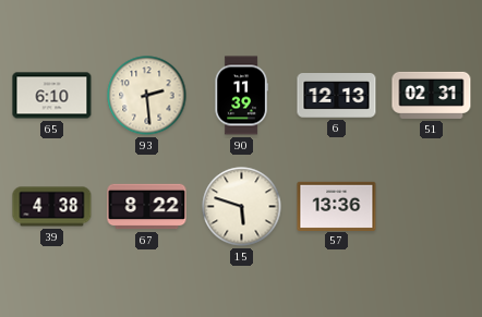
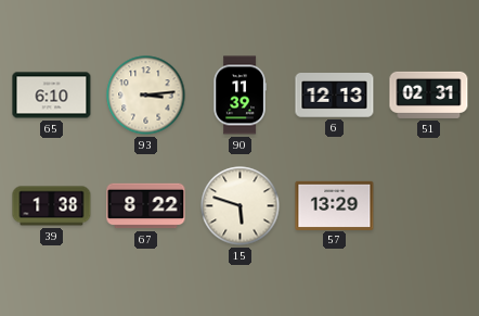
93: 2:29 -> 3:14
39: 4:38 -> 1:38
57: 13:36 -> 13:29
